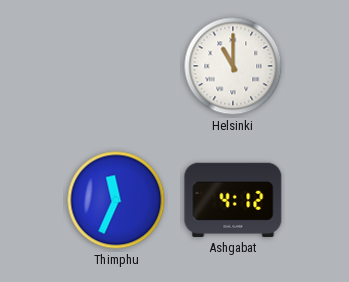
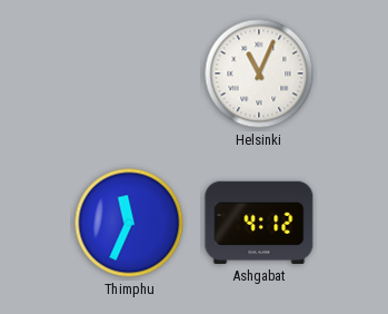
Helsinki: 11:00 -> 11:04
